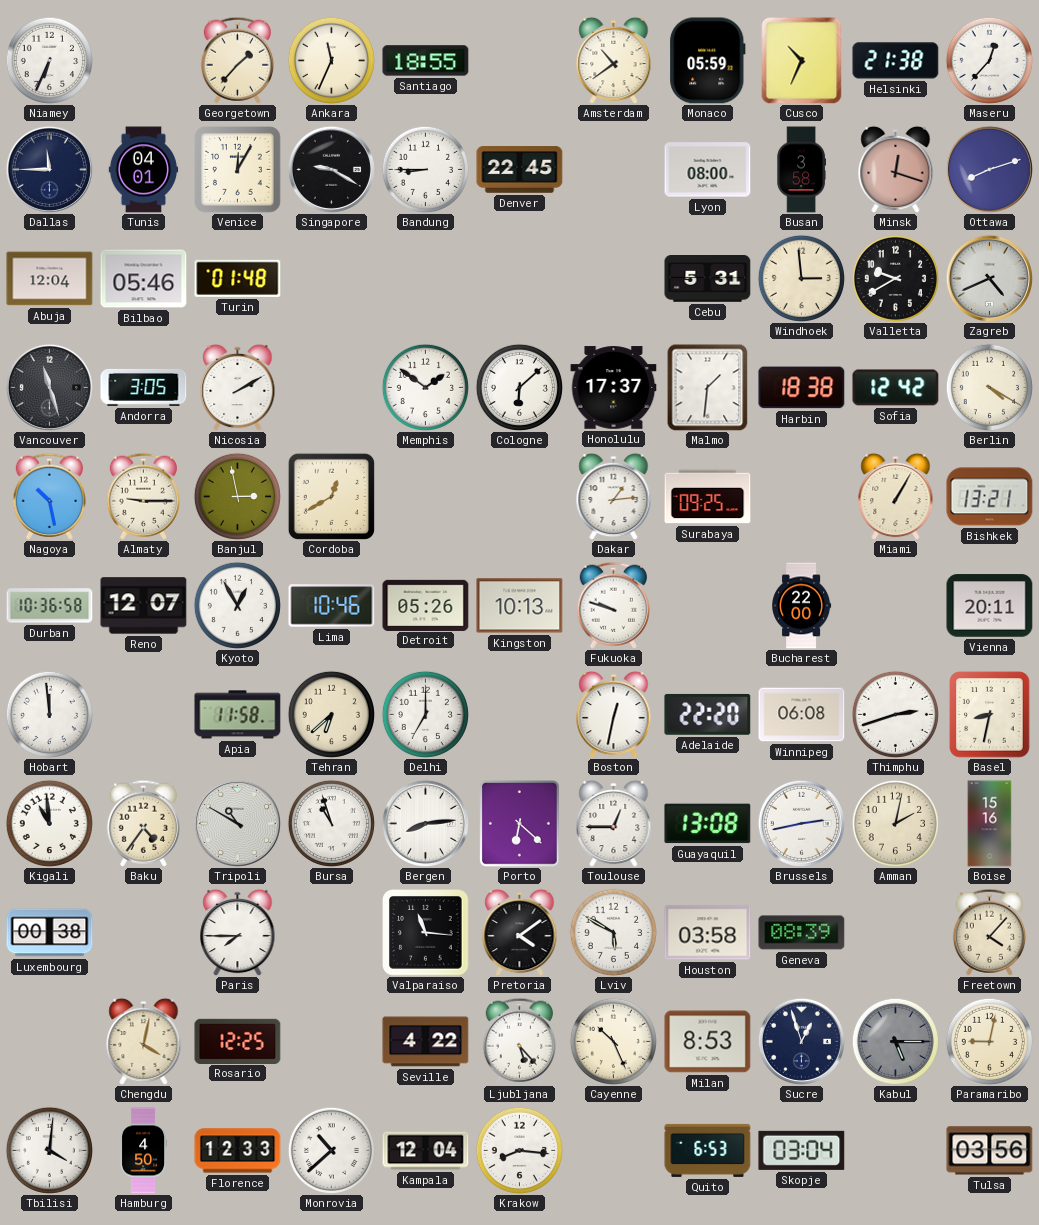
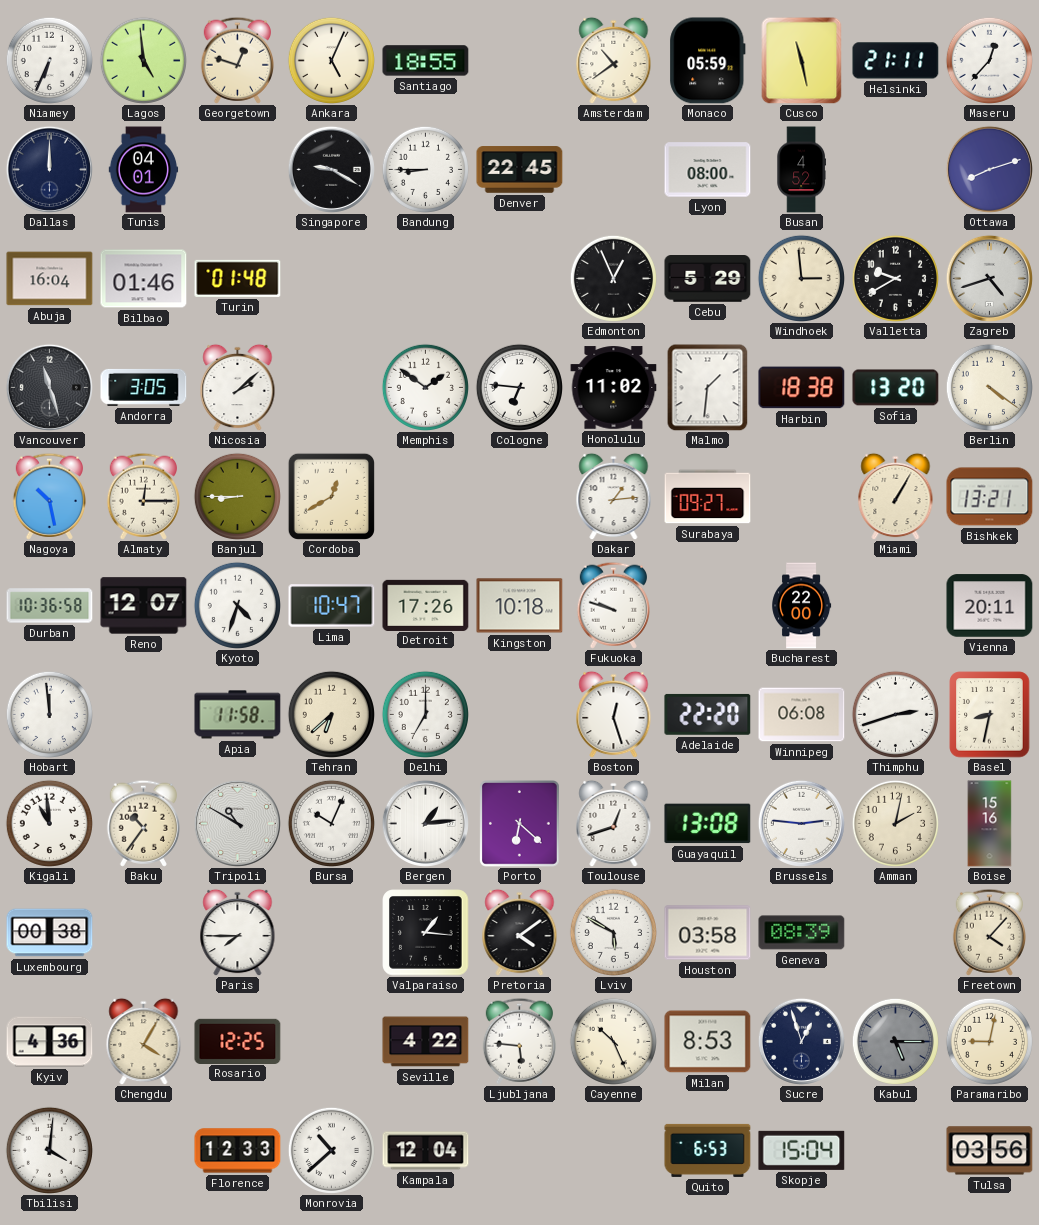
Lagos: none -> 4:59
Georgetown: 1:37 -> 12:48
Ankara: 11:34 -> 5:04
Cusco: 10:34 -> 11:28
Helsinki: 21:38 -> 21:11
Dallas: 11:45 -> 12:00
Venice: 12:05 -> none
Busan: 3:58 -> 4:52
Minsk: 12:18 -> none
Abuja: 12:04 -> 16:04
Bilbao: 05:46 -> 01:46
Edmonton: none -> 12:56
Cebu: 5:31 -> 5:29
Zagreb: 4:41 -> 4:42
Nicosia: 2:10 -> 2:08
Cologne: 6:08 -> 6:46
Honolulu: 17:37 -> 11:02
Sofia: 12:42 -> 13:20
Berlin: 4:20 -> 4:21
Almaty: 9:15 -> 12:15
Banjul: 2:58 -> 8:45
Surabaya: 09:25 -> 09:27
Kyoto: 12:55 -> 4:33
Lima: 10:46 -> 10:47
Detroit: 05:26 -> 17:26
Kingston: 10:13 -> 10:18
Boston: 12:32 -> 12:27
Baku: 4:36 -> 10:36
Bursa: 10:57 -> 10:04
Bergen: 8:14 -> 1:14
Toulouse: 12:45 -> 12:42
Brussels: 2:43 -> 2:46
Valparaiso: 11:16 -> 1:16
Kyiv: none -> 4:36
Chengdu: 4:02 -> 4:05
Ljubljana: 5:23 -> 5:46
Hamburg: 4:50 -> none
Krakow: 8:16 -> none
Skopje: 03:04 -> 15:04
